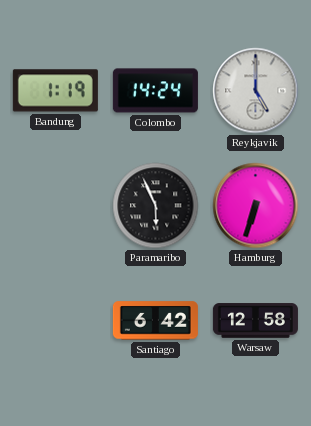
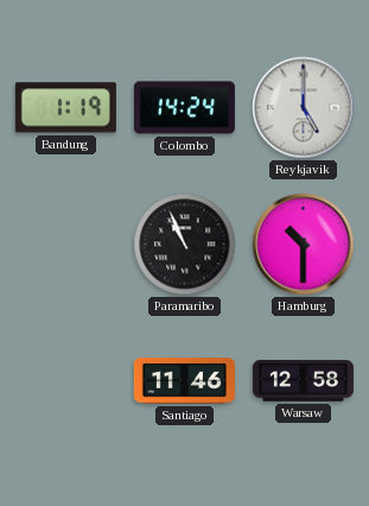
Paramaribo: 5:56 -> 10:56
Hamburg: 6:33 -> 10:30
Santiago: 6:42 -> 11:46
